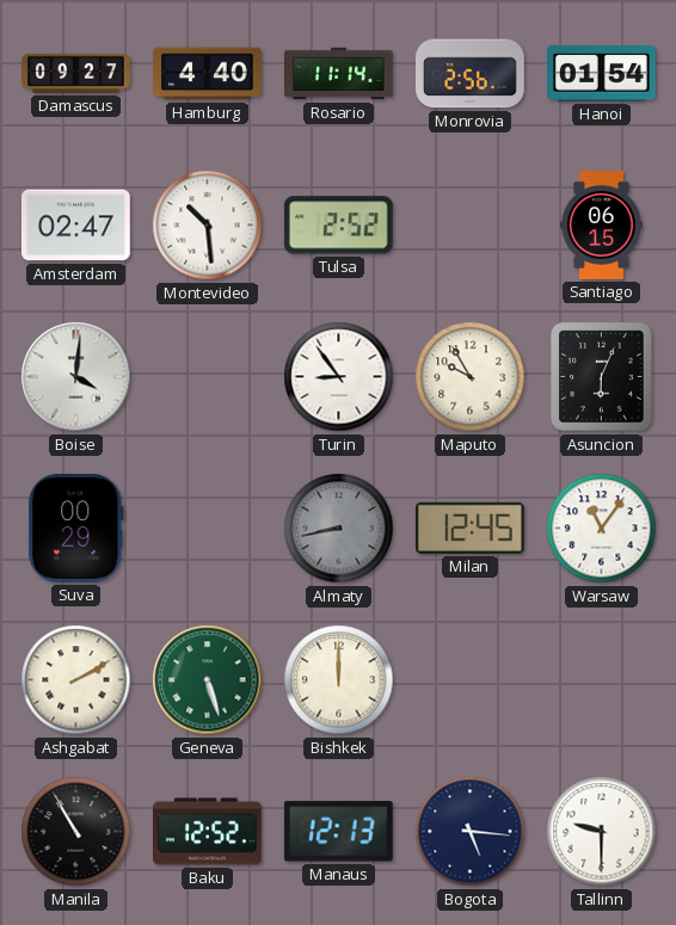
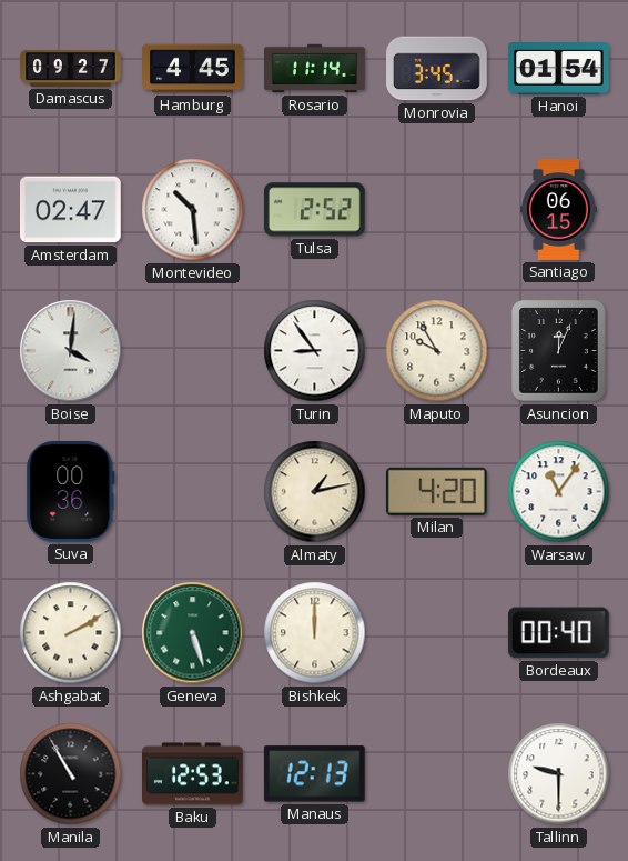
Hamburg: 4:40 -> 4:45
Monrovia: 2:56 -> 3:45
Asuncion: 6:04 -> 12:04
Suva: 00:29 -> 00:36
Almaty: 8:43 -> 1:13
Almaty dial: grey -> cream
Milan: 12:45 -> 4:20
Bordeaux: none -> 00:40
Baku: 12:52 -> 12:53
Bogota: 5:16 -> none
